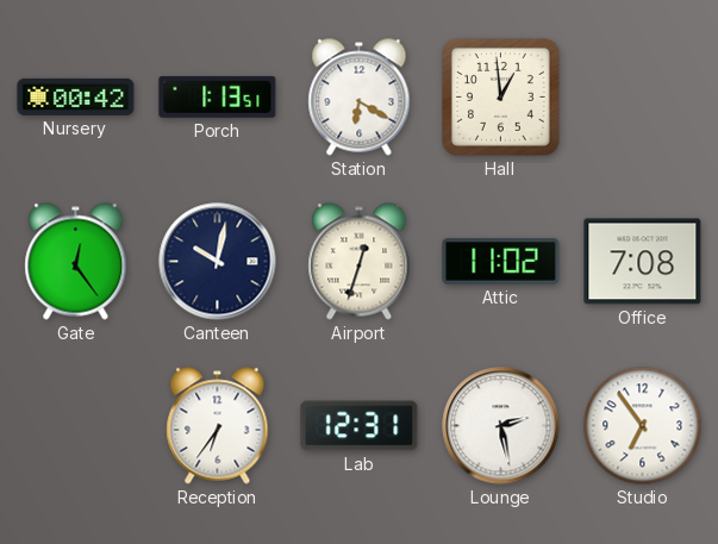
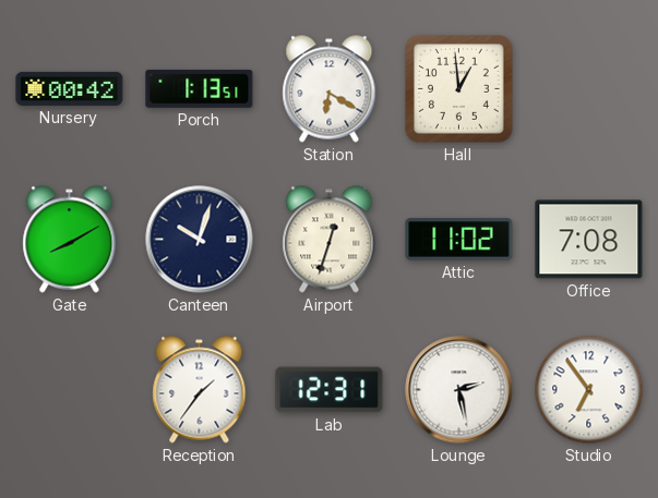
Gate: 12:24 -> 8:10
Canteen: 10:02 -> 10:03
Reception: 6:36 -> 1:36
